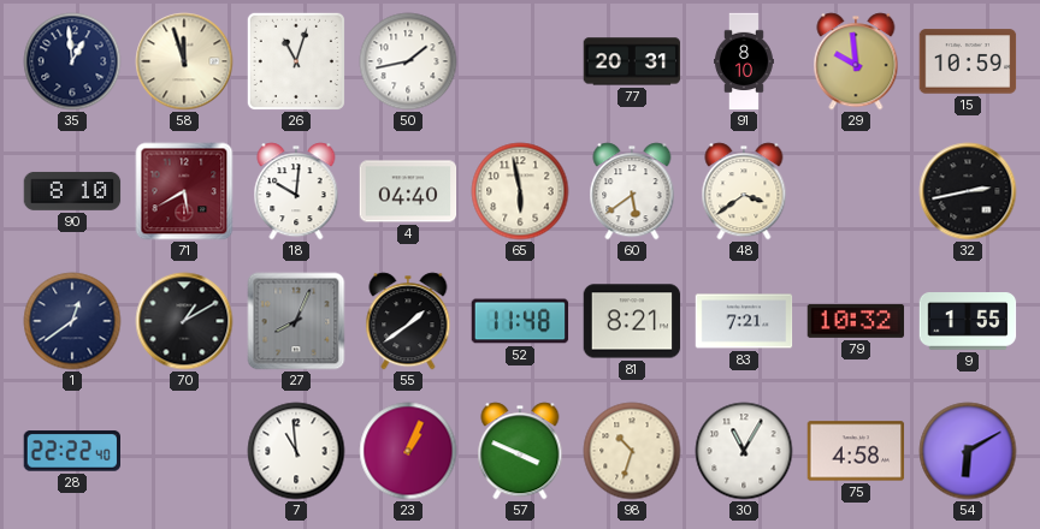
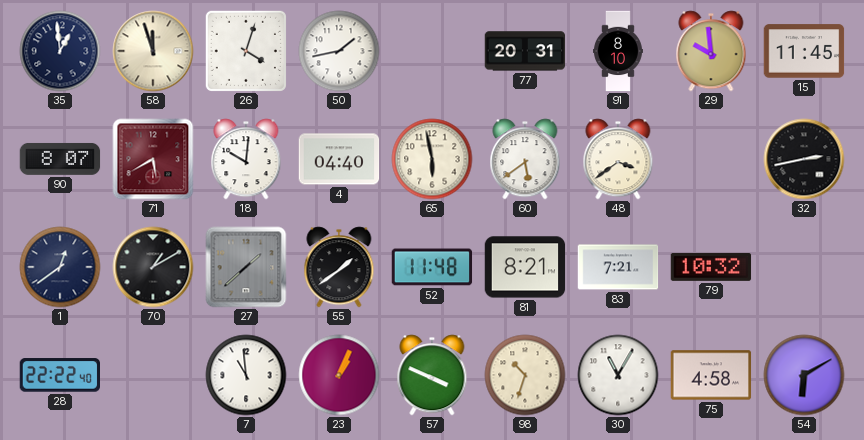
26: 11:03 -> 4:03
15: 10:59 -> 11:45
90: 8:10 -> 8:07
27: 8:04 -> 1:38
9: 1:55 -> none
